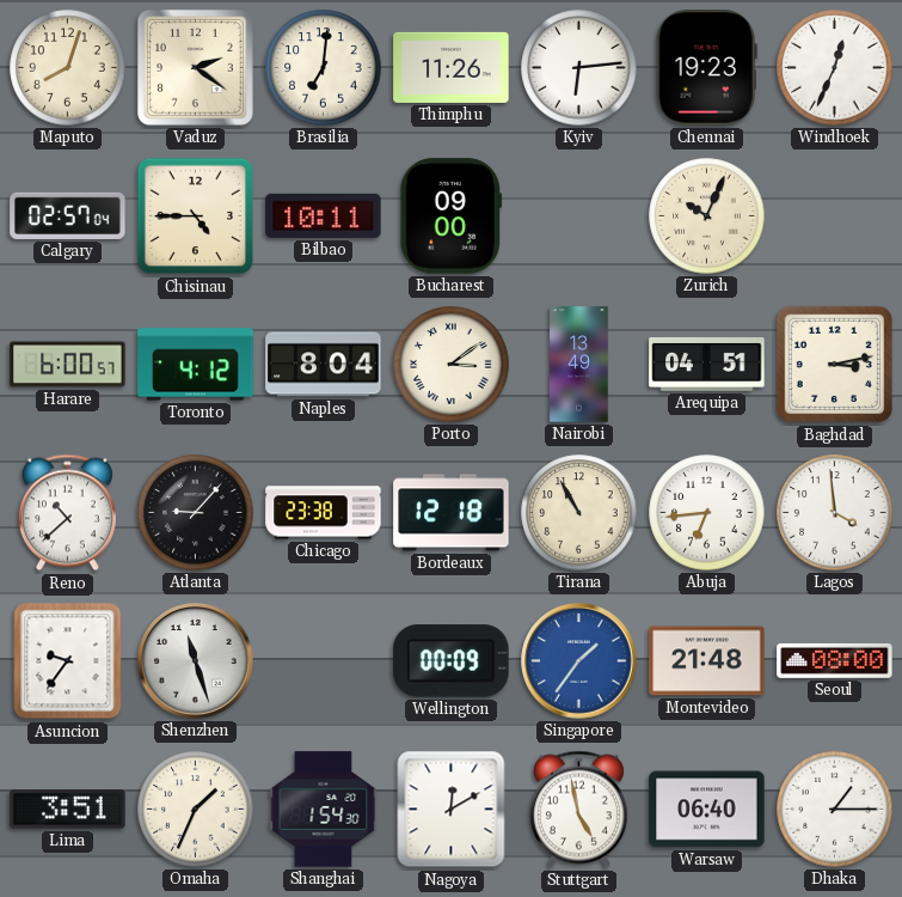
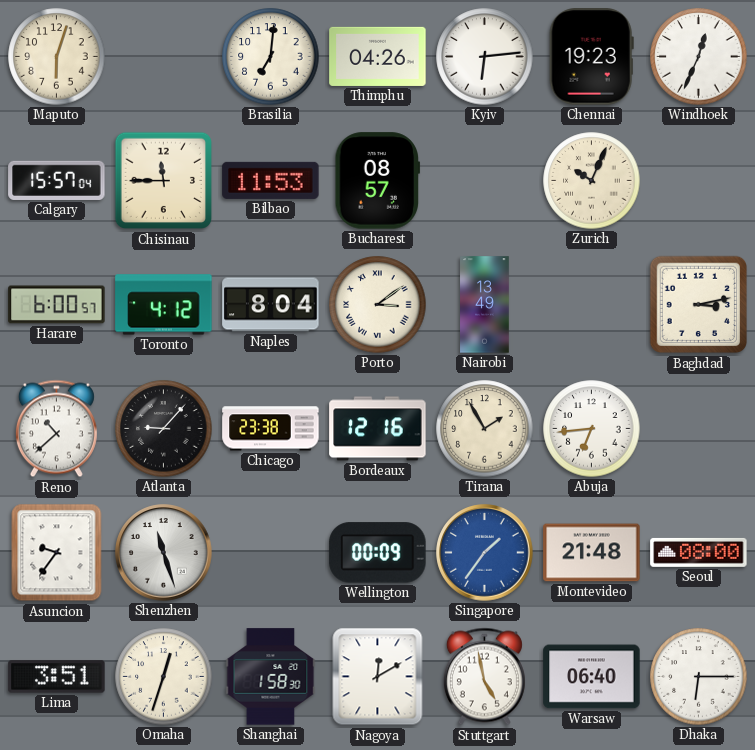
Maputo: 8:03 -> 6:03
Vaduz: 2:21 -> none
Thimphu: 11:26 -> 04:26
Calgary: 02:57 -> 15:57
Chisinau: 4:45 -> 11:45
Bilbao: 10:11 -> 11:53
Bucharest: 09:00 -> 08:57
Arequipa: 04:51 -> none
Bordeaux: 12:18 -> 12:16
Tirana: 10:55 -> 1:55
Lagos: 3:59 -> none
Omaha: 1:34 -> 12:33
Shanghai: 1:54 -> 1:58
Dhaka: 1:15 -> 6:15
